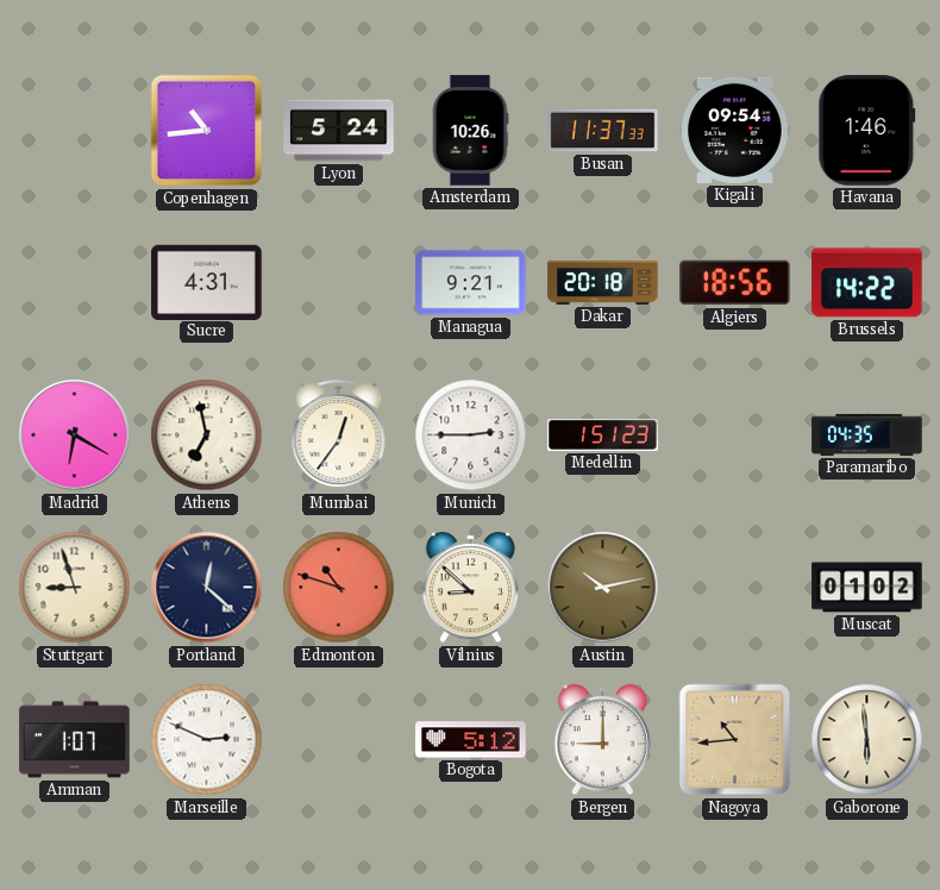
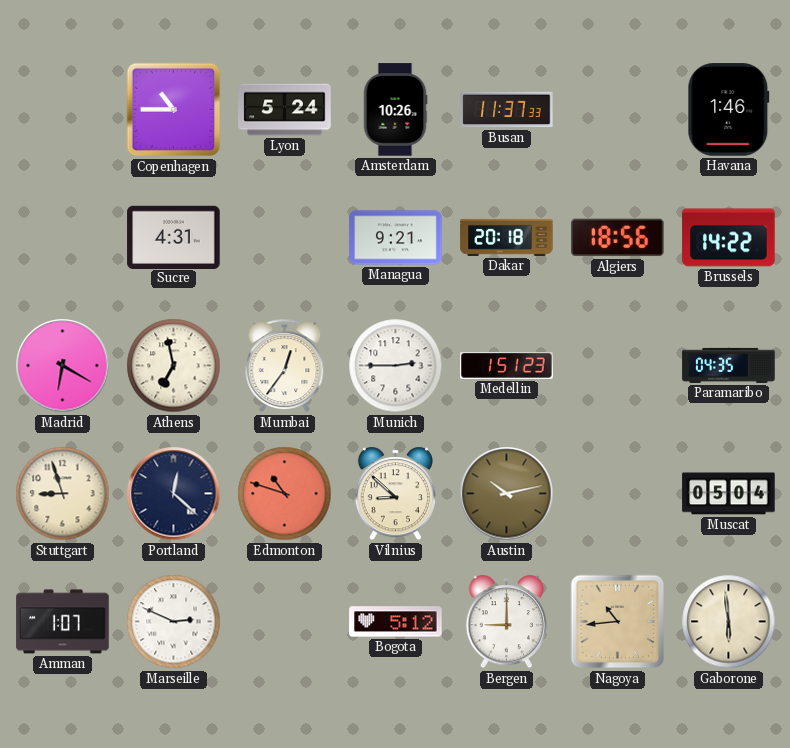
Copenhagen: 10:44 -> 10:45
Kigali: 09:54 -> none
Muscat: 01:02 -> 05:04
